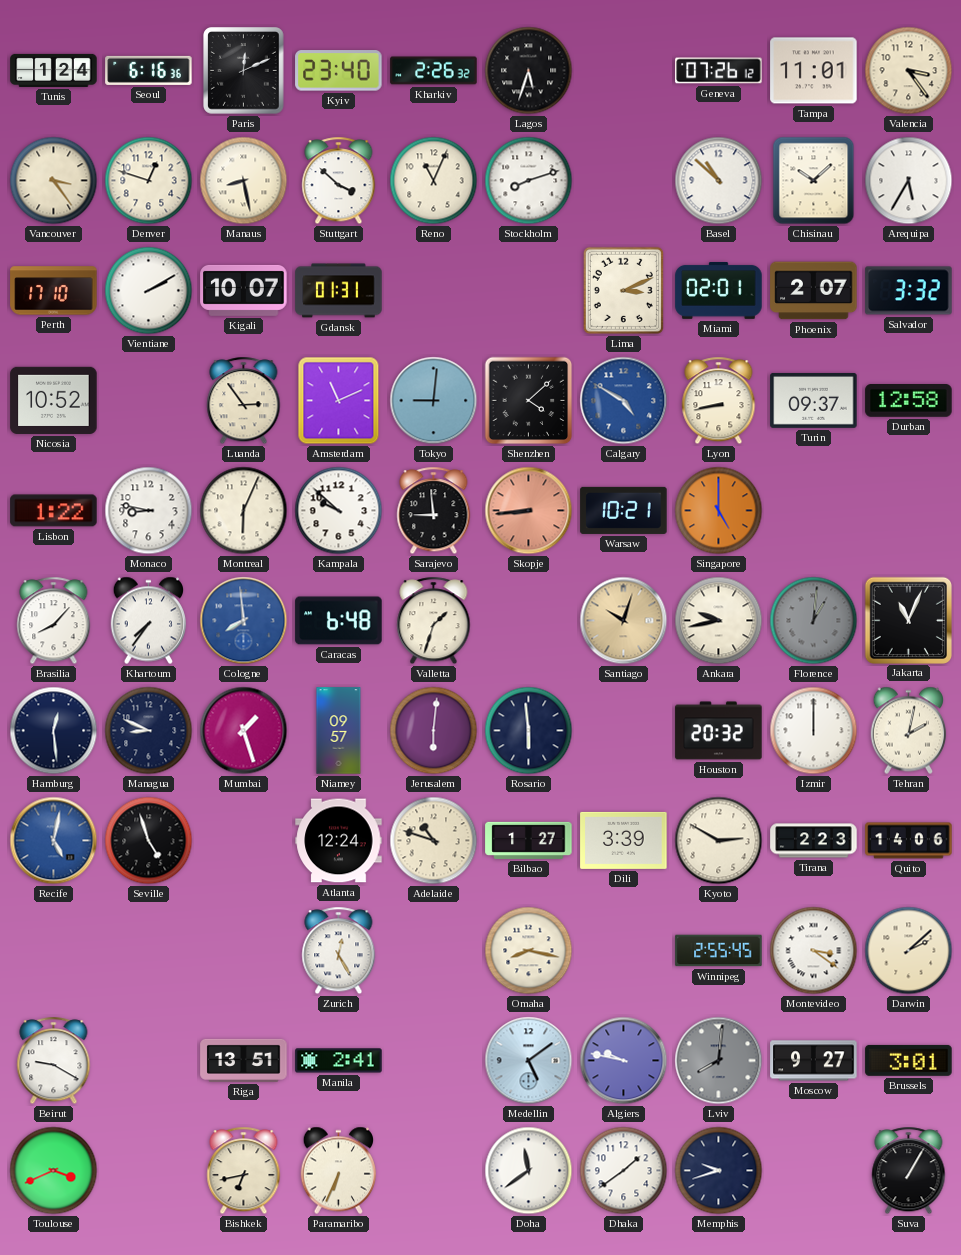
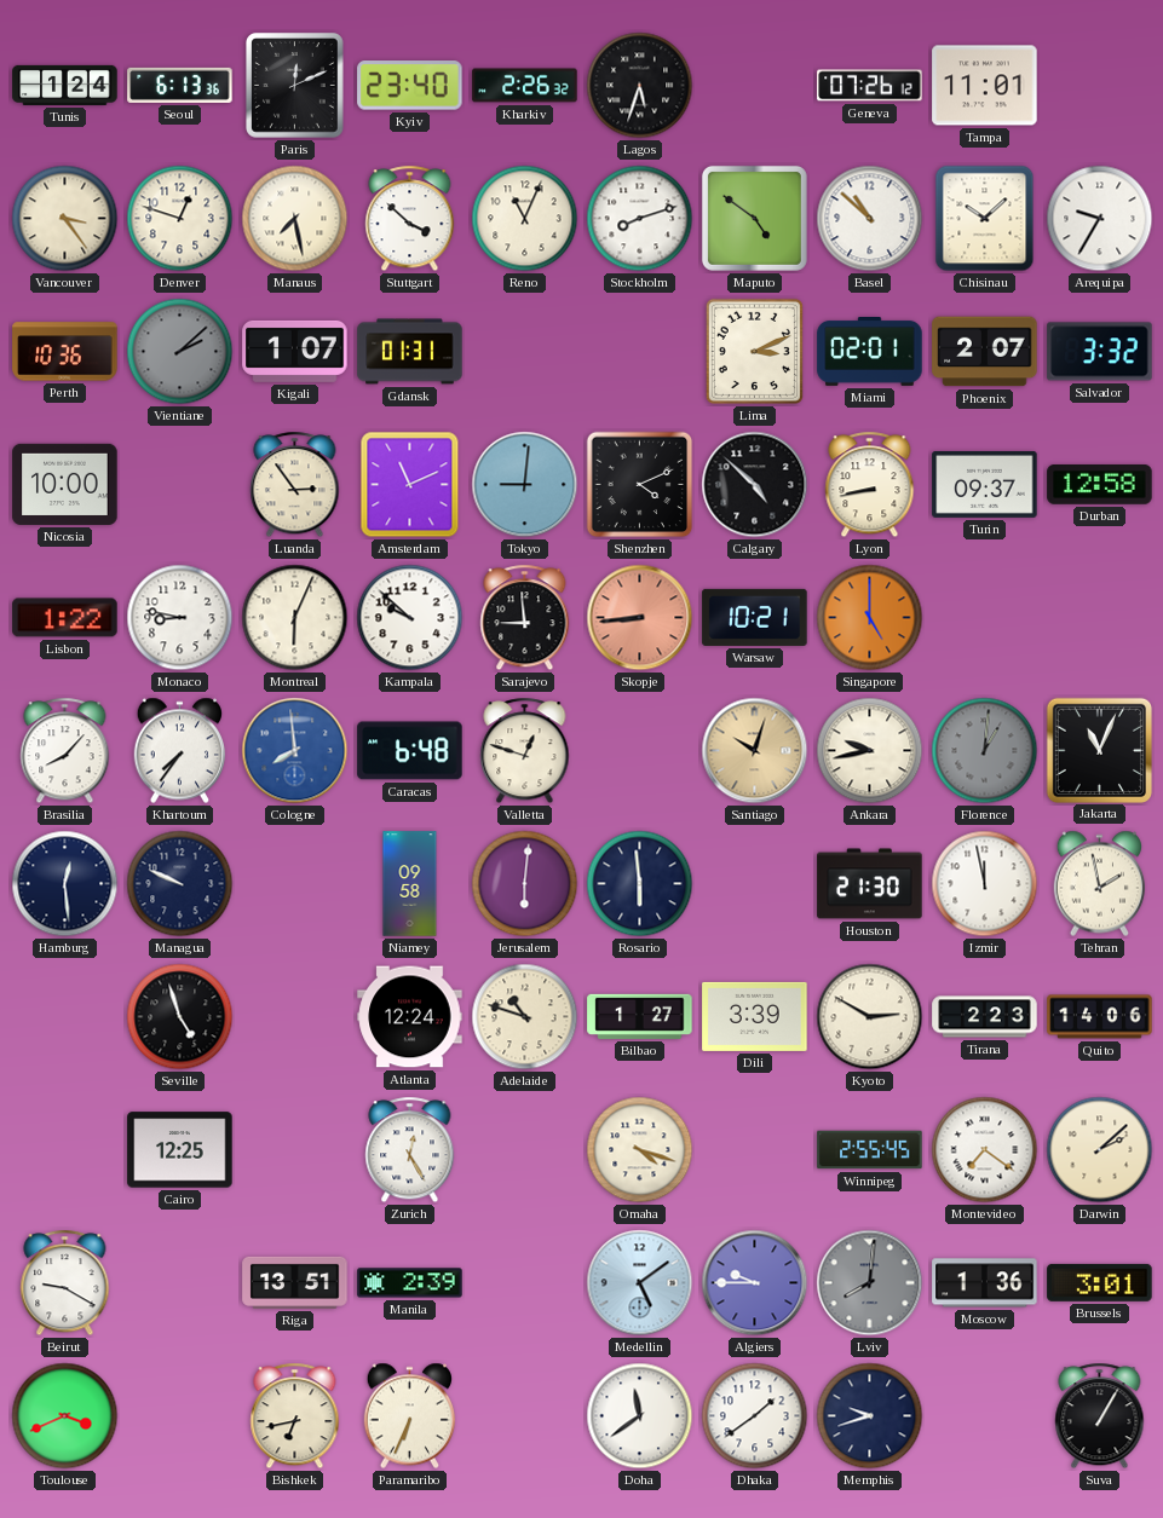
Seoul: 6:16 -> 6:13
Valencia: 3:24 -> none
Manaus: 8:28 -> 7:28
Maputo: none -> 4:51
Arequipa: 5:35 -> 9:35
Perth: 17:10 -> 10:36
Vientiane: 2:10 -> 2:08
Vientiane dial: white -> grey
Kigali: 10:07 -> 1:07
Nicosia: 10:52 -> 10:00
Shenzhen: 4:08 -> 4:11
Calgary: 4:50 -> 4:52
Calgary dial: blue -> black
Valletta: 1:33 -> 12:48
Managua: 8:49 -> 9:49
Mumbai: 1:27 -> none
Niamey: 09:57 -> 09:58
Houston: 20:32 -> 21:30
Izmir: 12:00 -> 11:58
Tehran: 2:02 -> 1:58
Recife: 5:02 -> none
Cairo: none -> 12:25
Omaha: 8:17 -> 4:18
Montevideo: 3:21 -> 7:21
Manila: 2:41 -> 2:39
Algiers: 9:47 -> 9:45
Moscow: 9:27 -> 1:36
